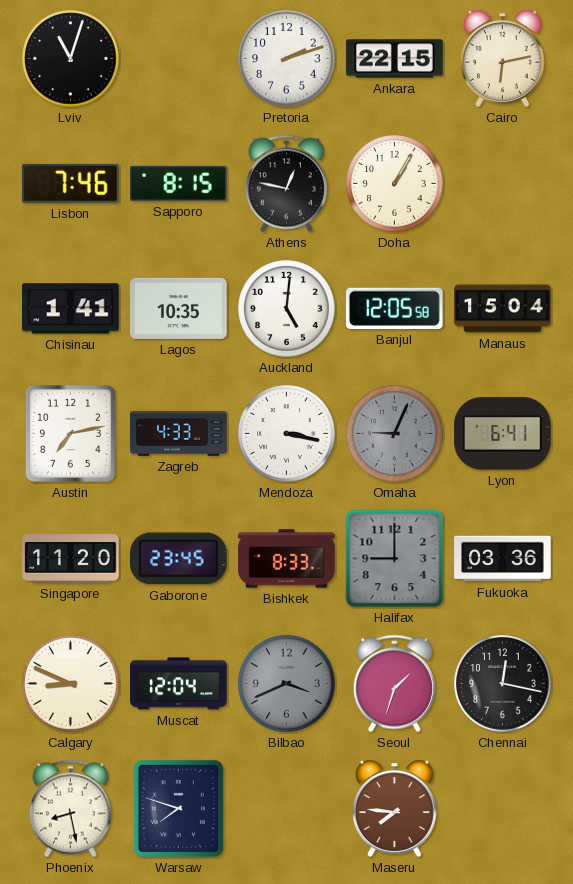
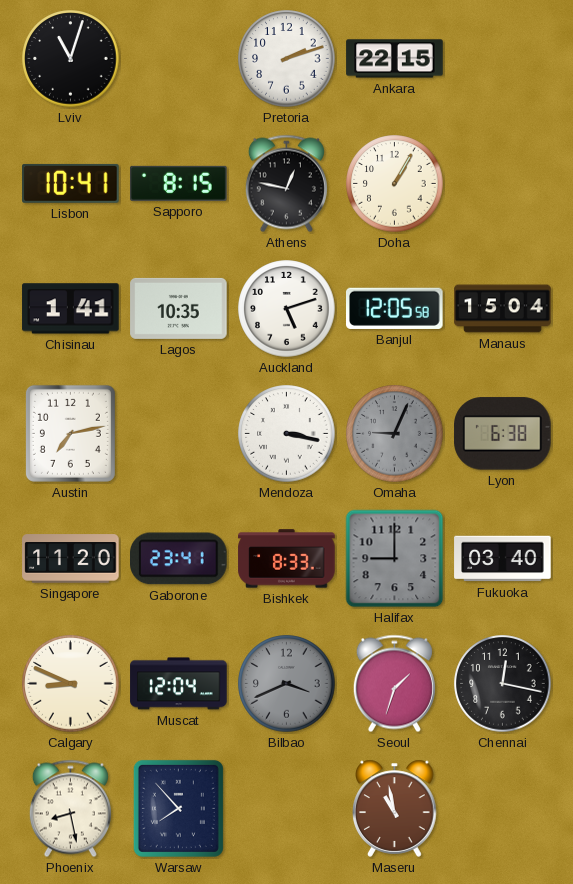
Cairo: 6:13 -> none
Lisbon: 7:46 -> 10:41
Auckland: 5:01 -> 5:12
Zagreb: 4:33 -> none
Lyon: 6:41 -> 6:38
Gaborone: 23:45 -> 23:41
Fukuoka: 03:36 -> 03:40
Warsaw: 7:48 -> 7:53
Maseru: 7:46 -> 10:58
